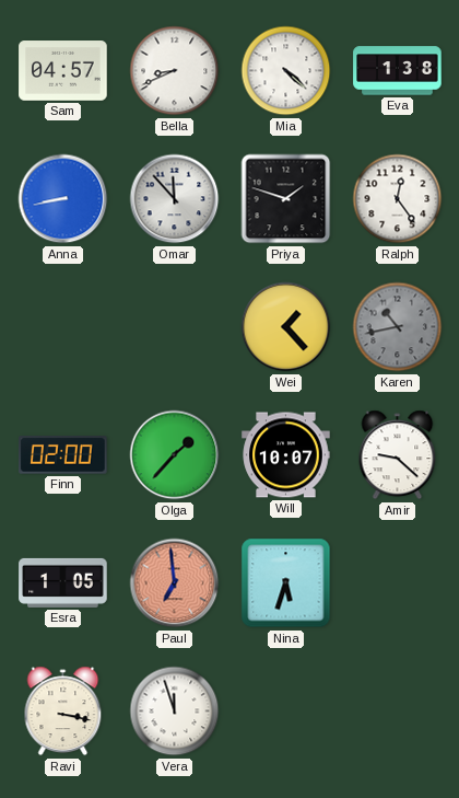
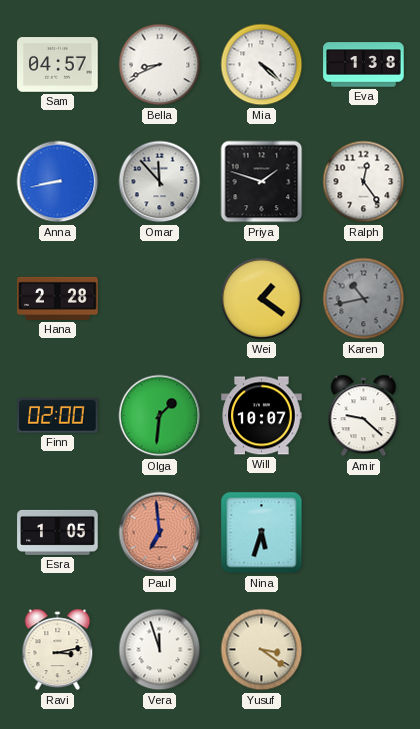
Hana: none -> 2:28
Wei: 1:23 -> 1:21
Olga: 1:37 -> 1:31
Ravi: 3:17 -> 3:13
Yusuf: none -> 3:21
